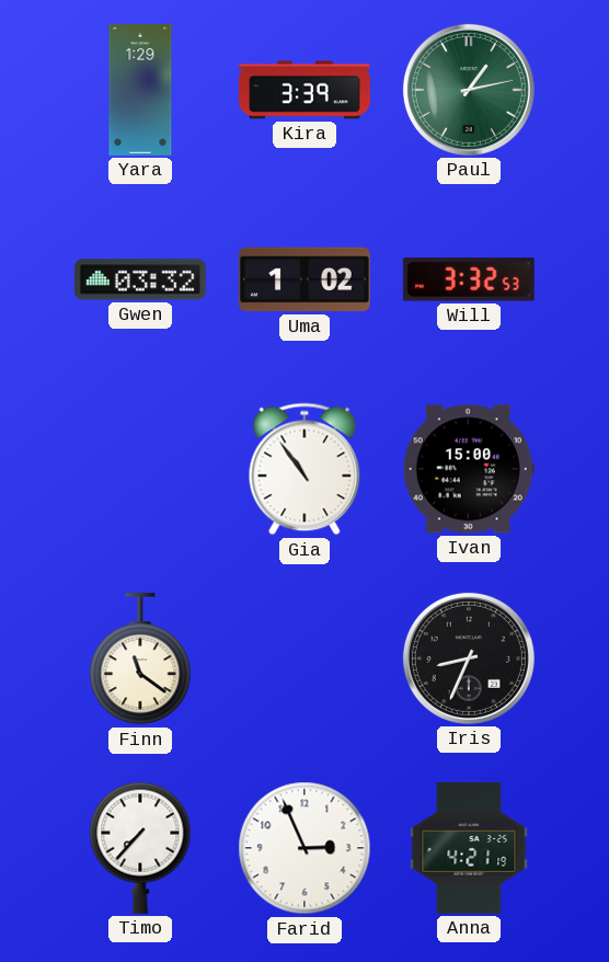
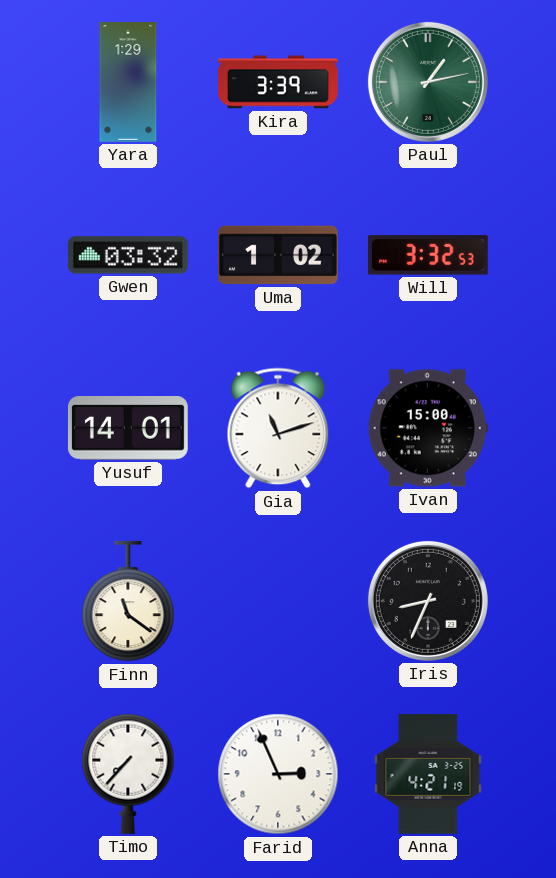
Yusuf: none -> 14:01
Gia: 10:54 -> 11:12
